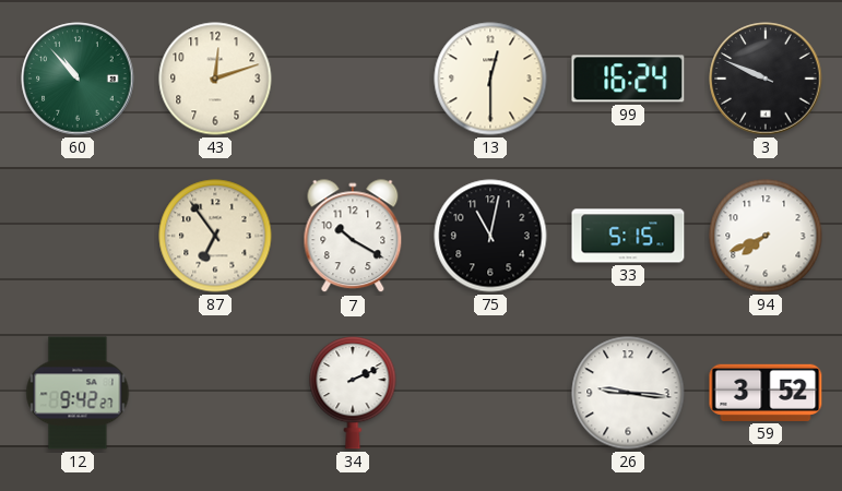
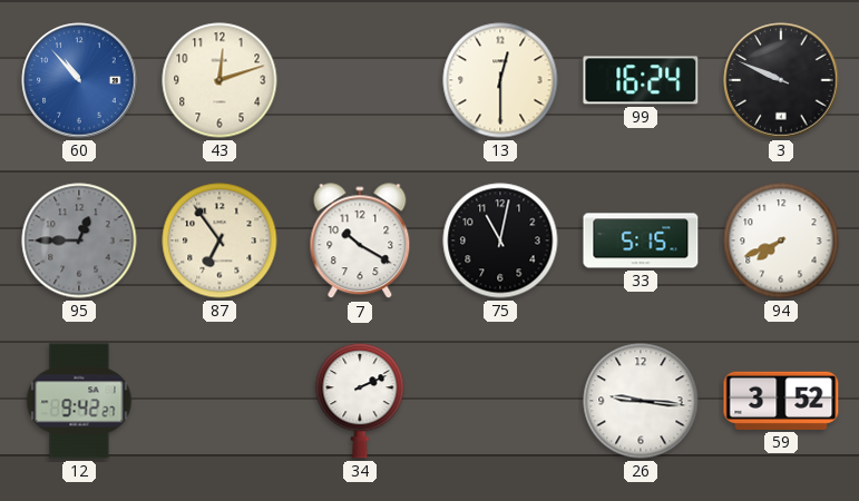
60 dial: green -> blue
95: none -> 12:45
